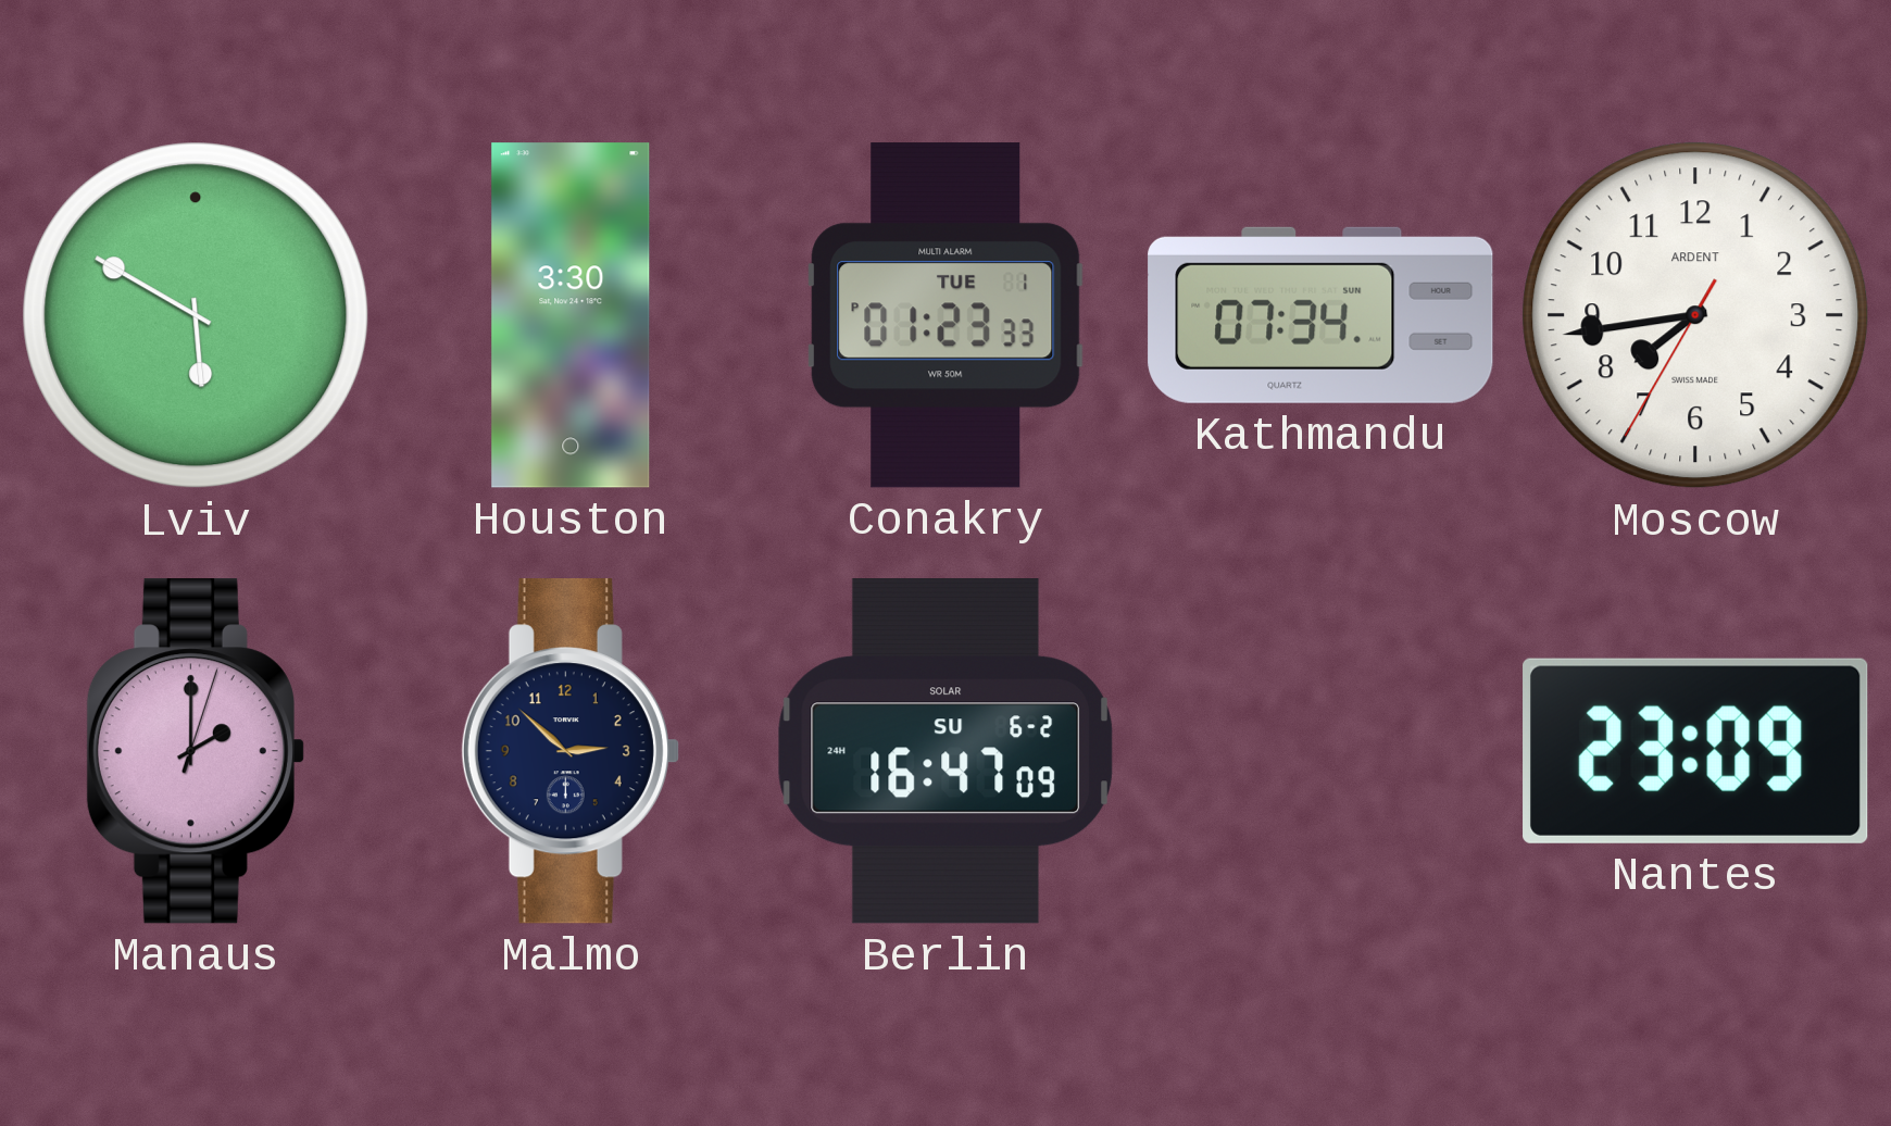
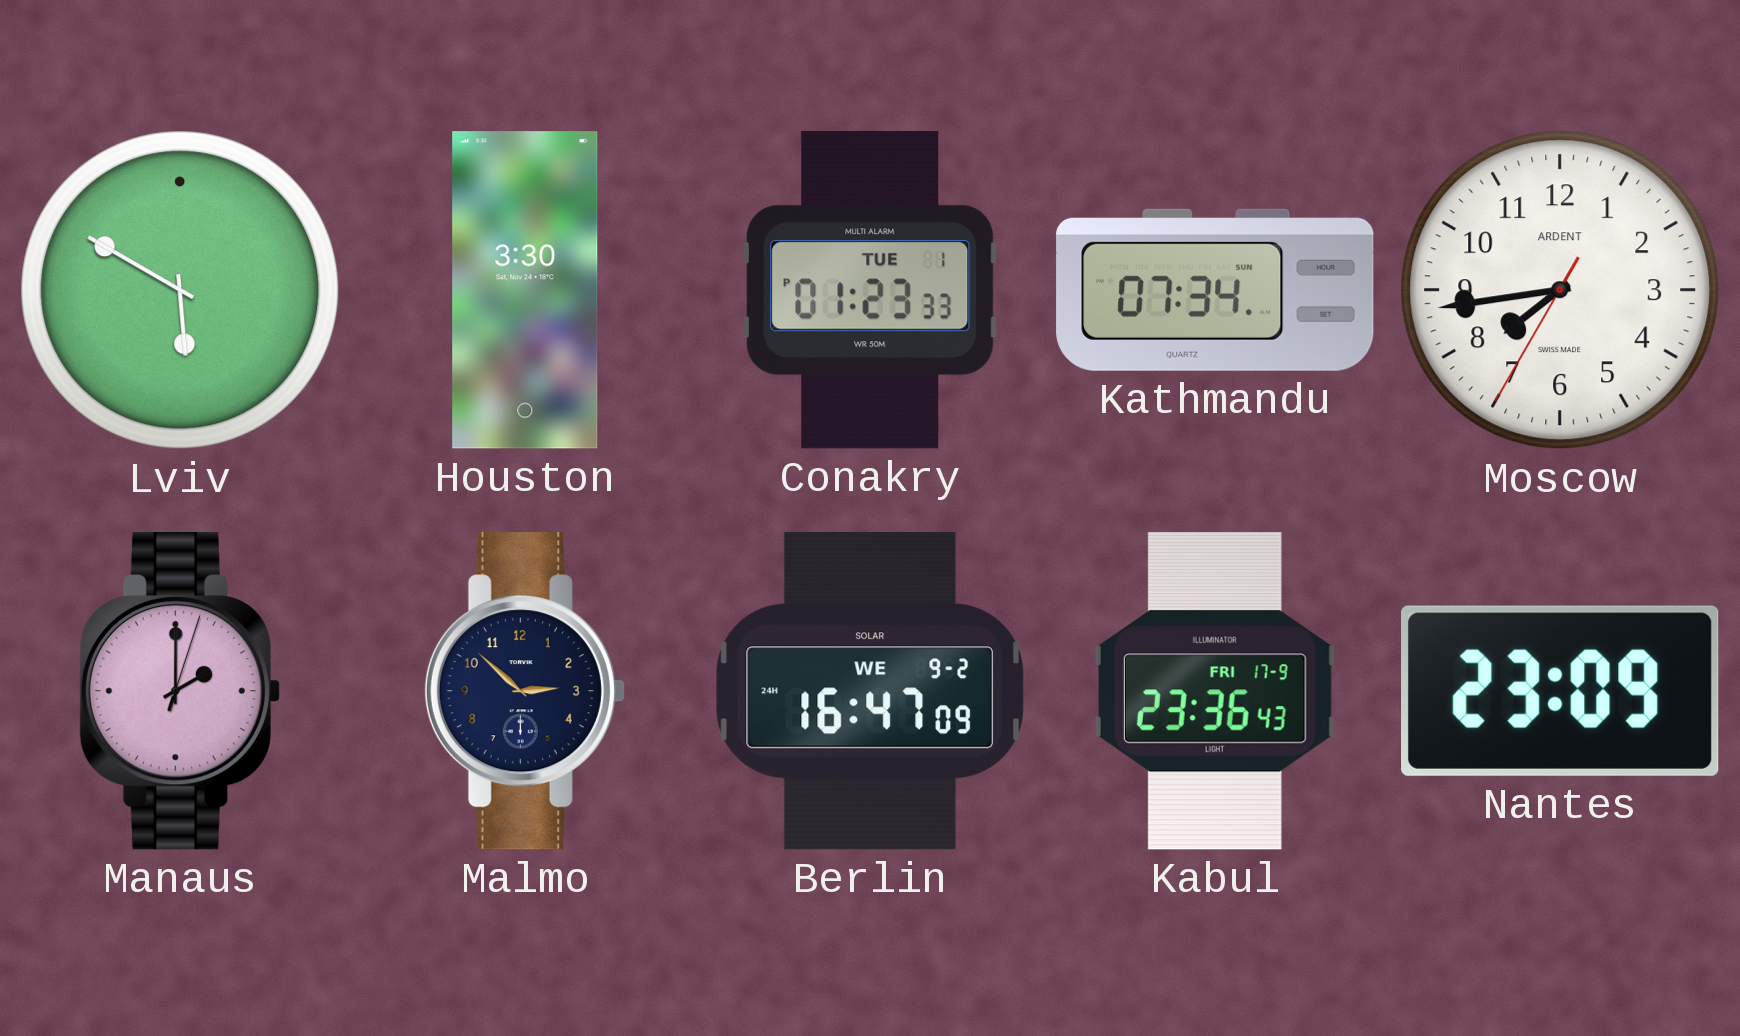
Berlin date: SU 6-2 -> WE 9-2
Kabul: none -> 23:36
